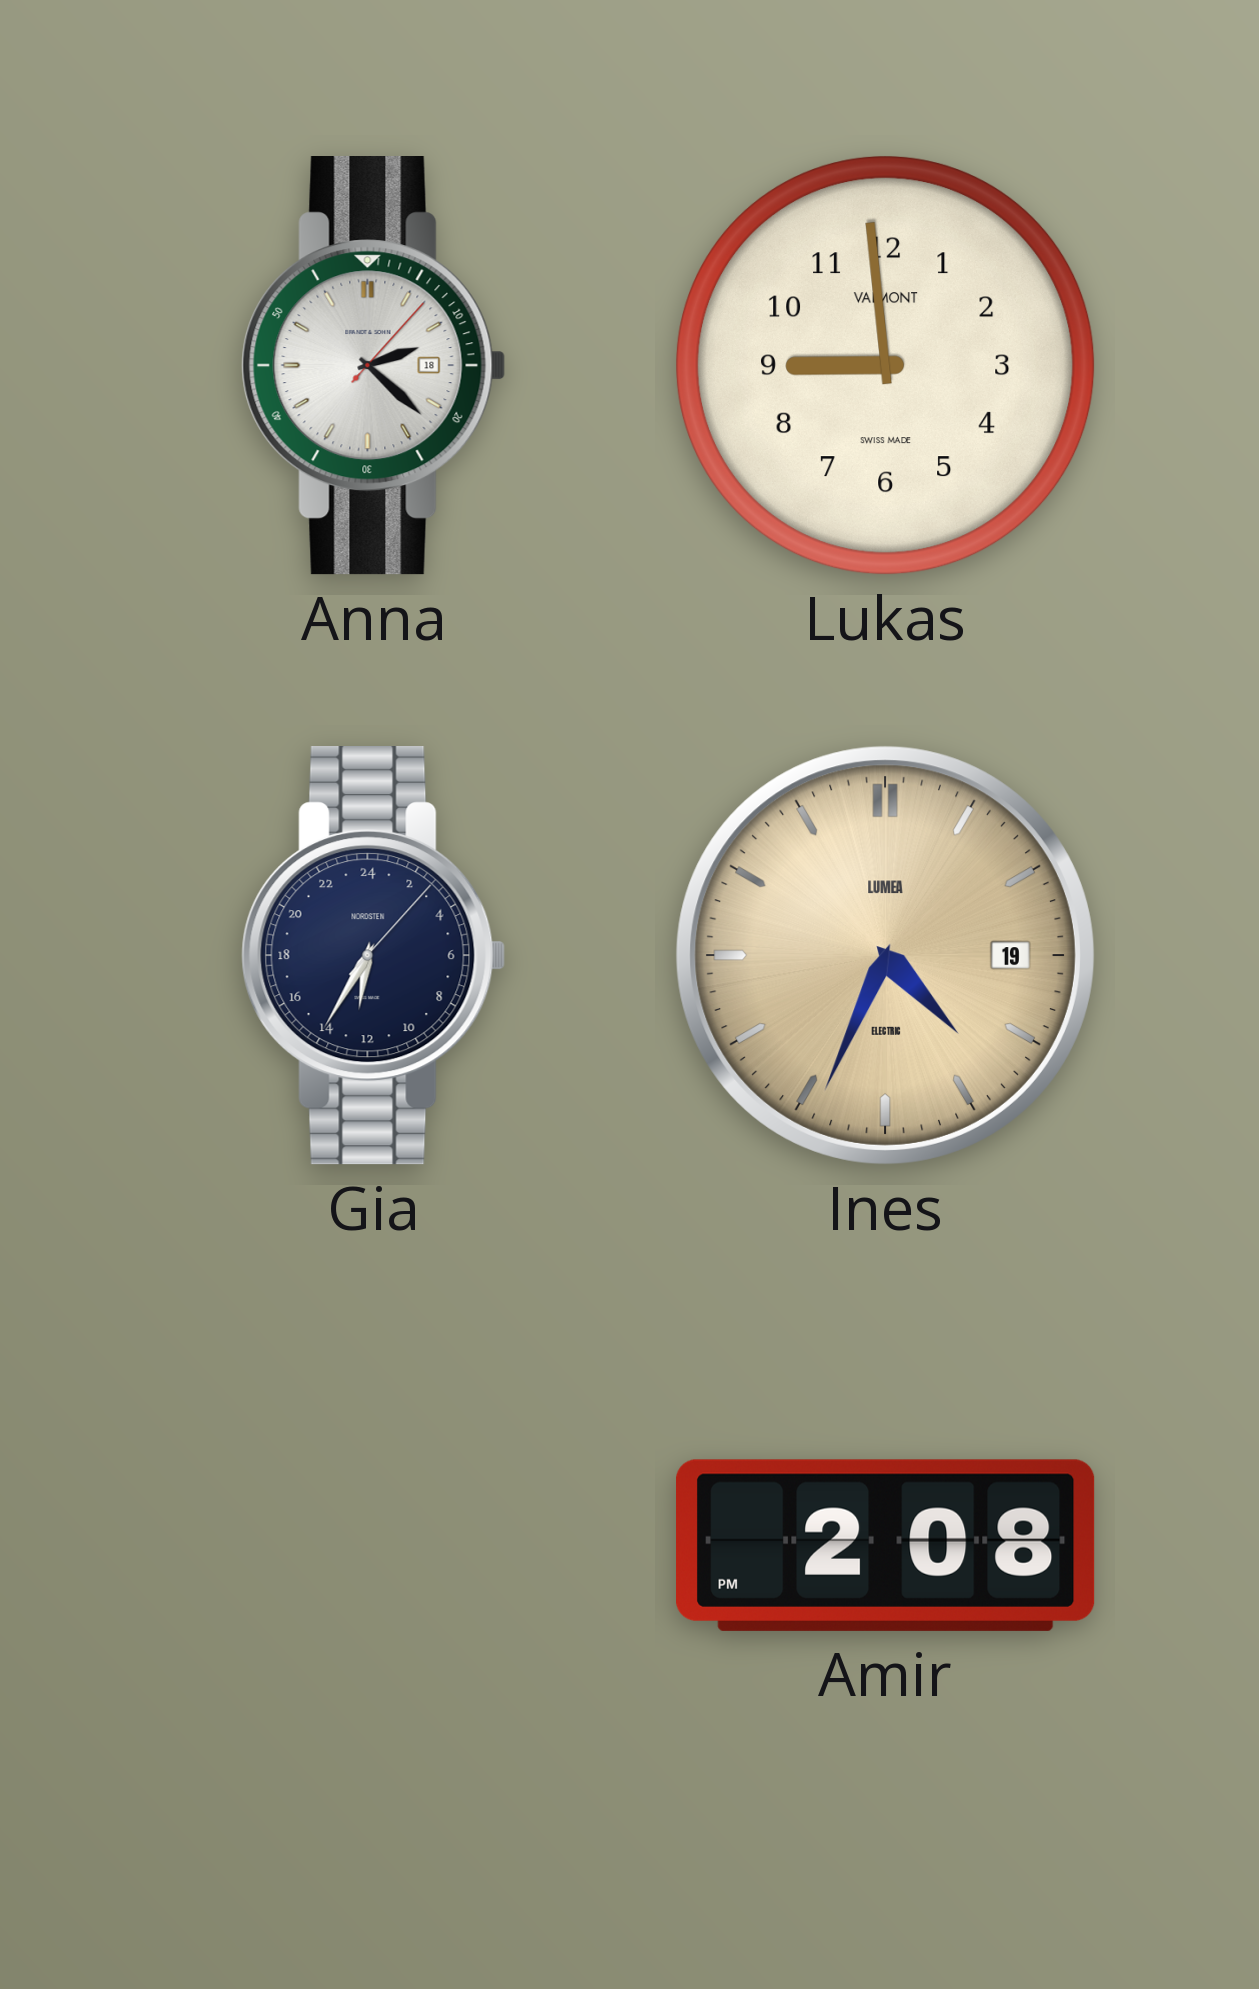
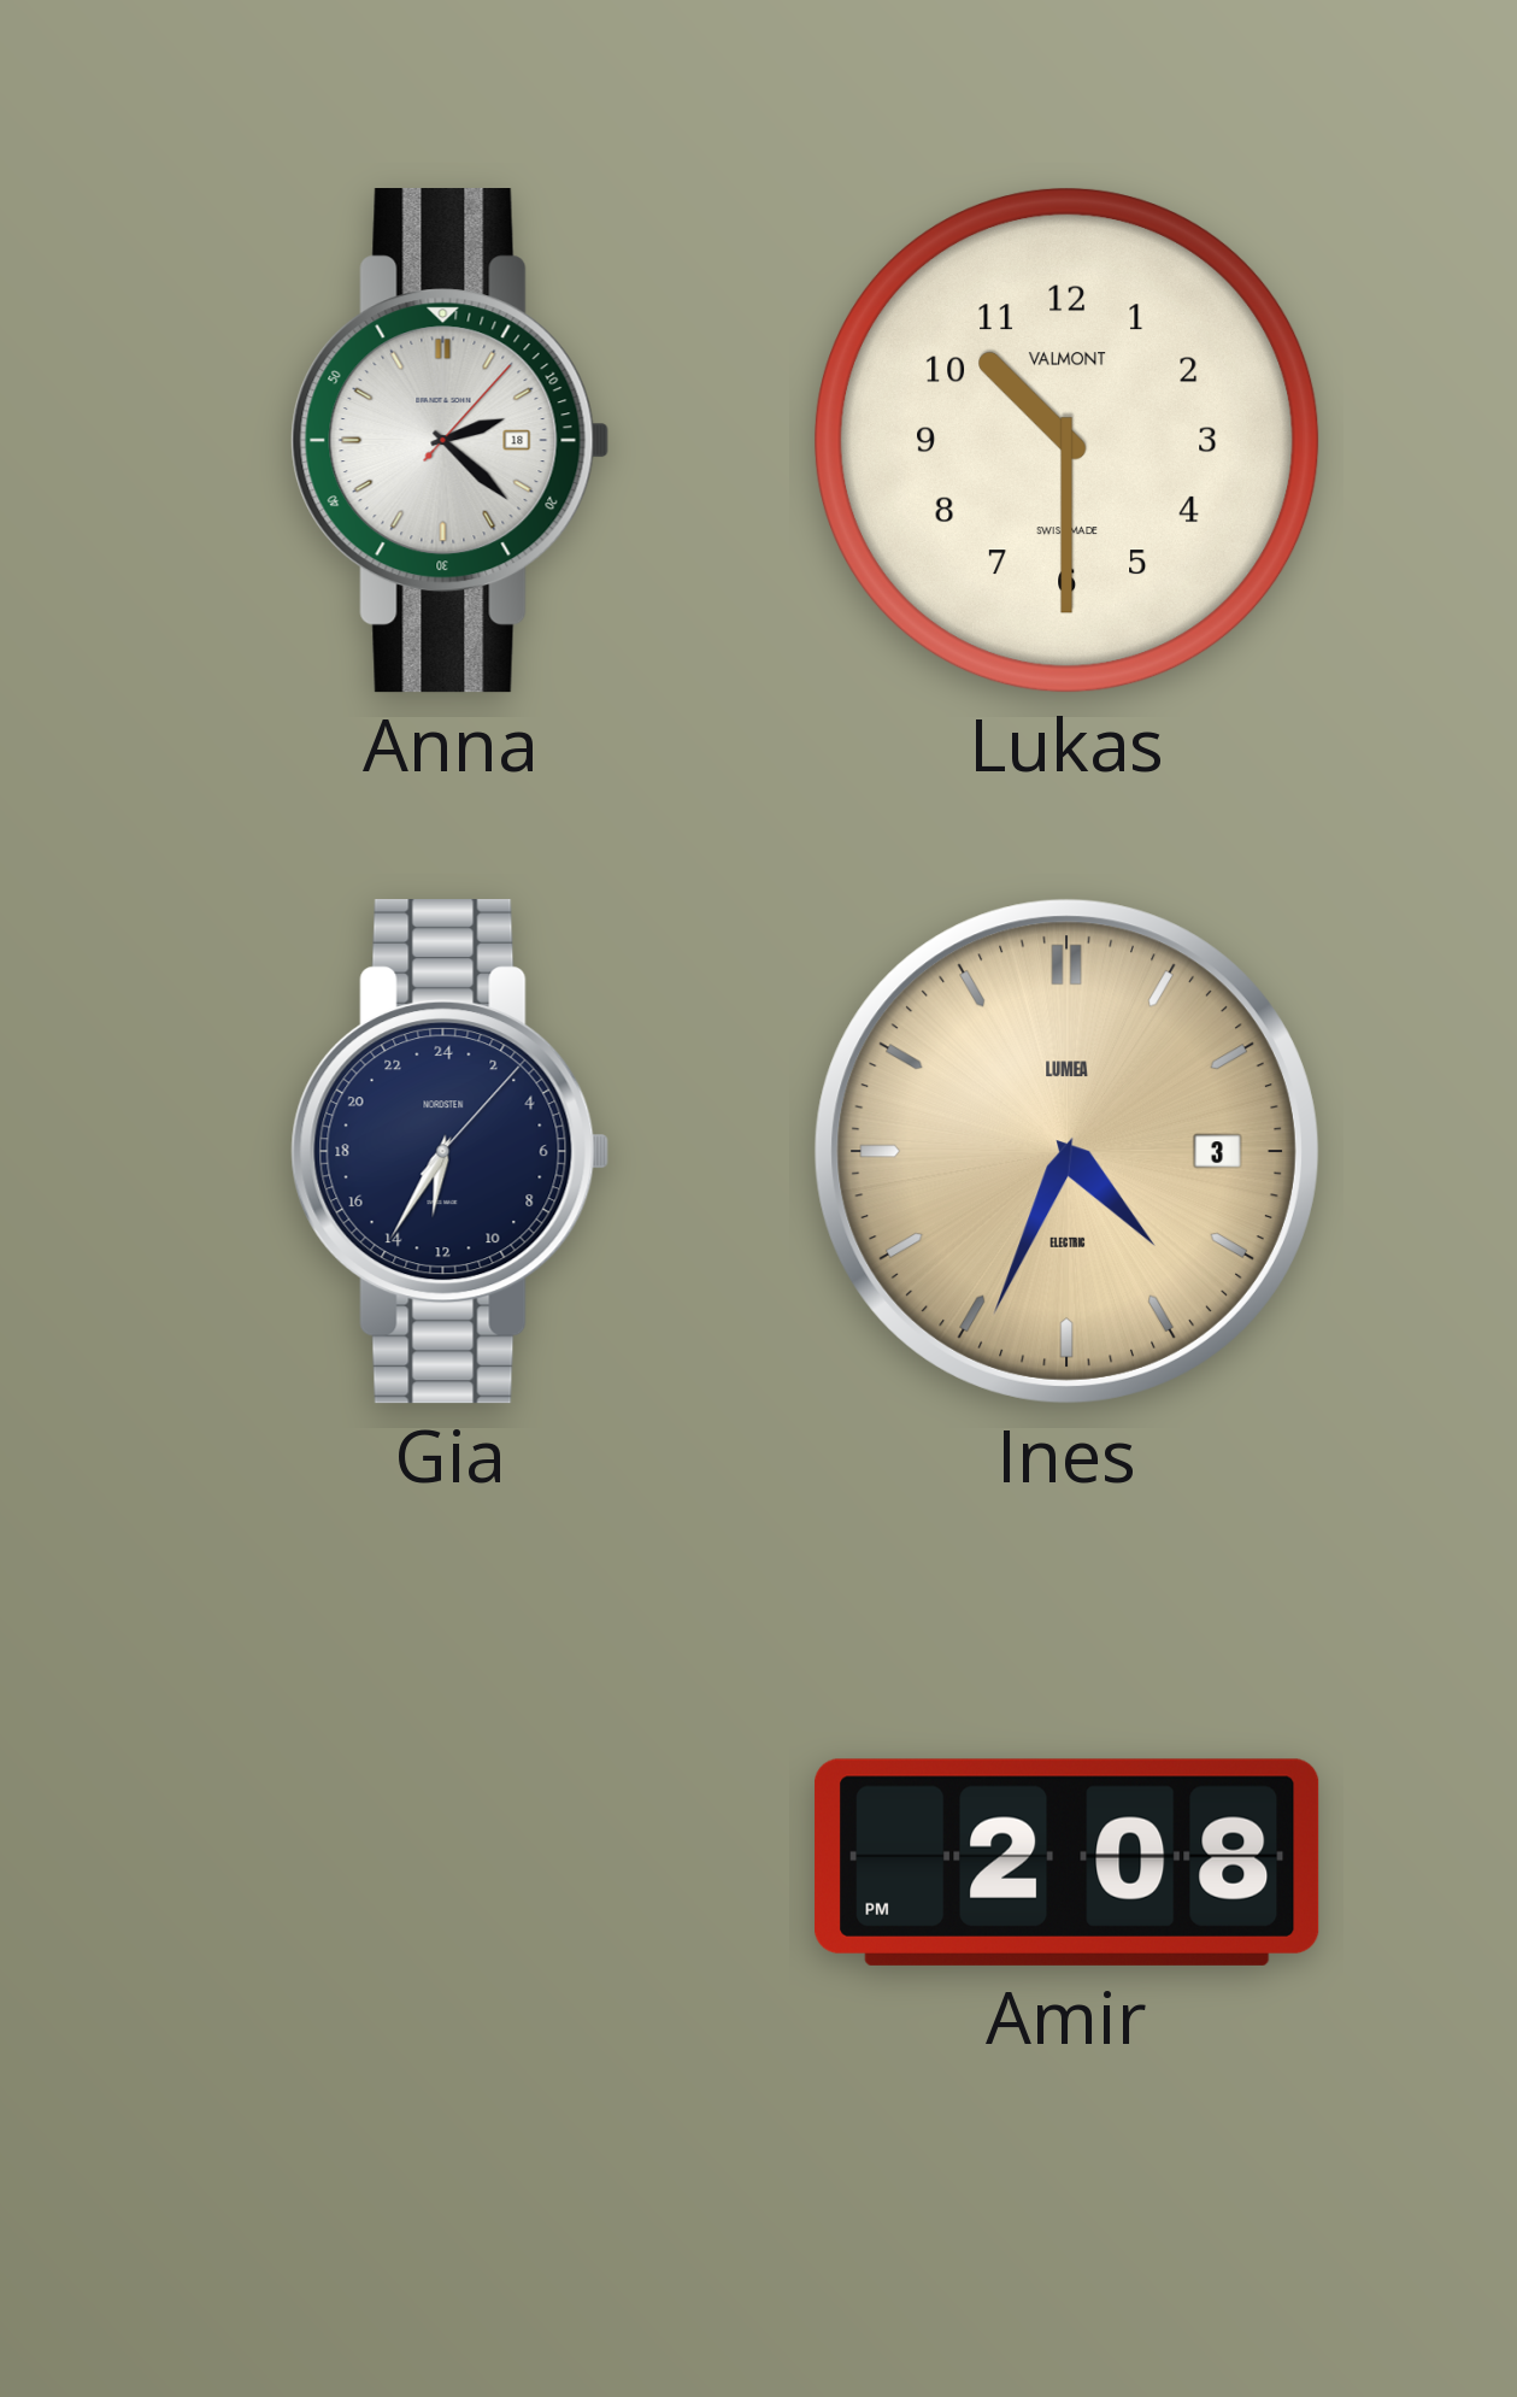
Lukas: 8:59 -> 10:30
Ines date: 19 -> 3
